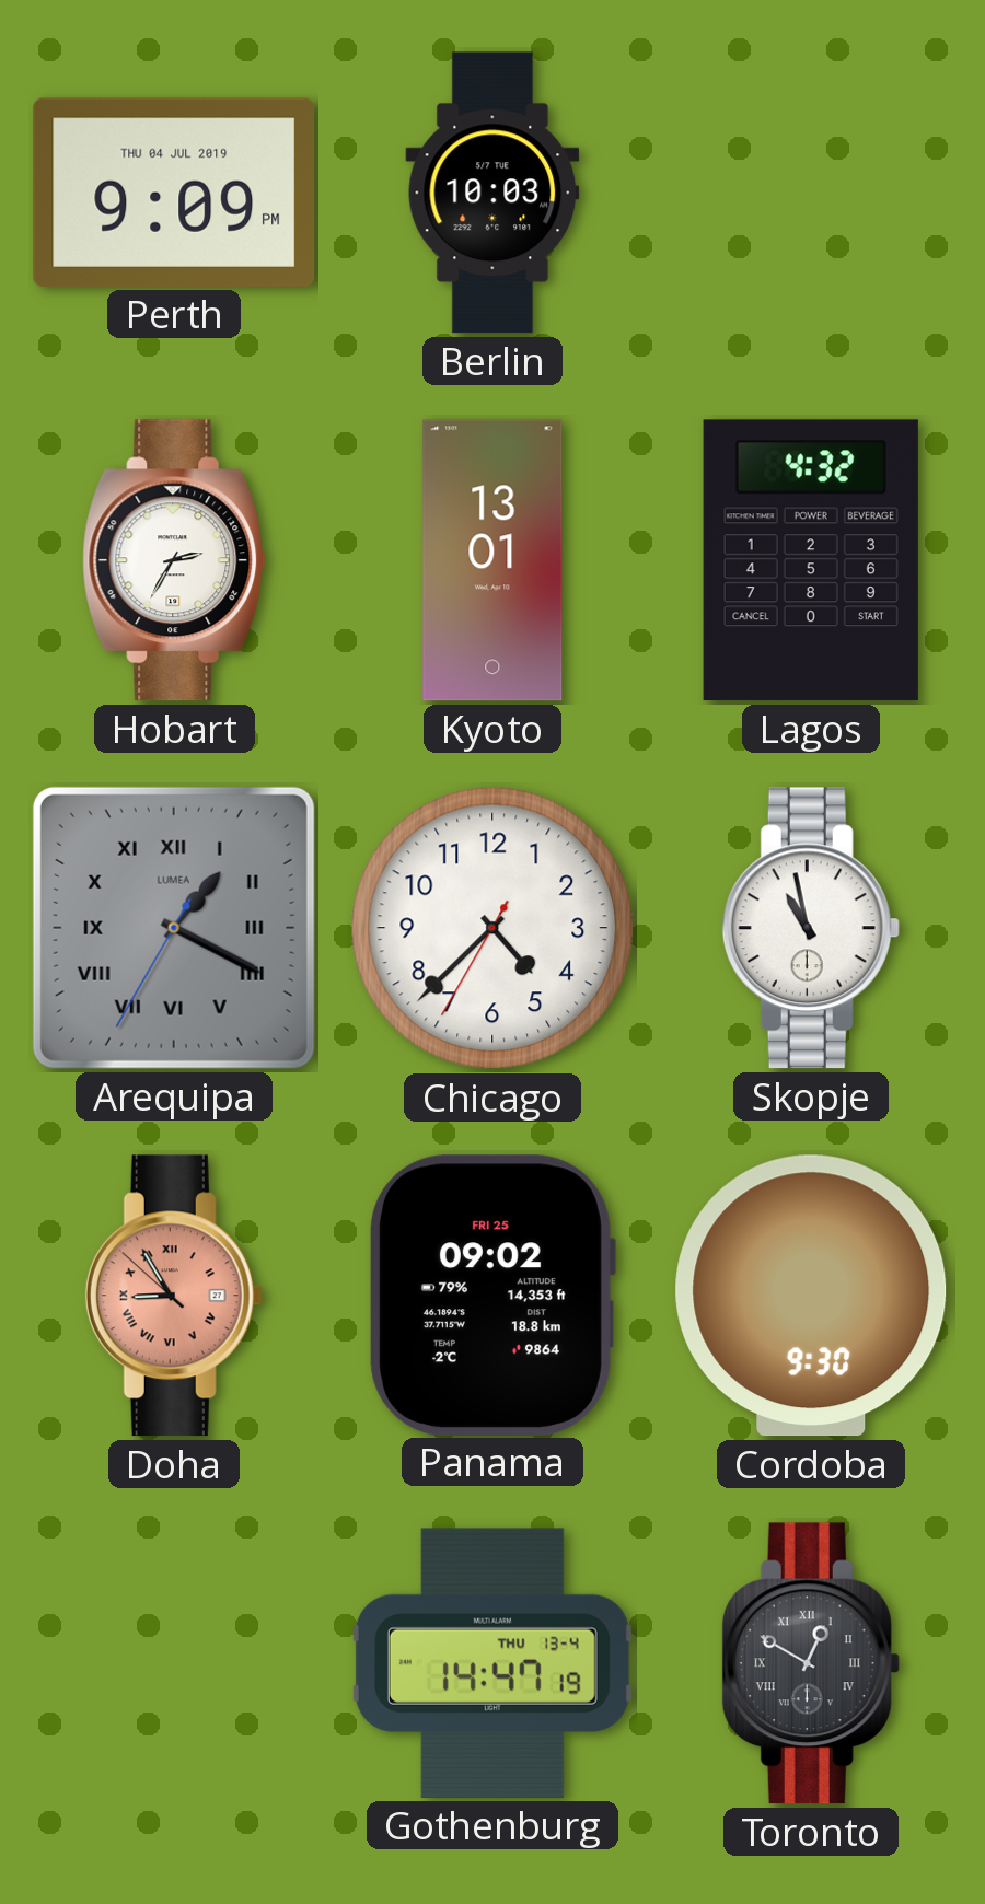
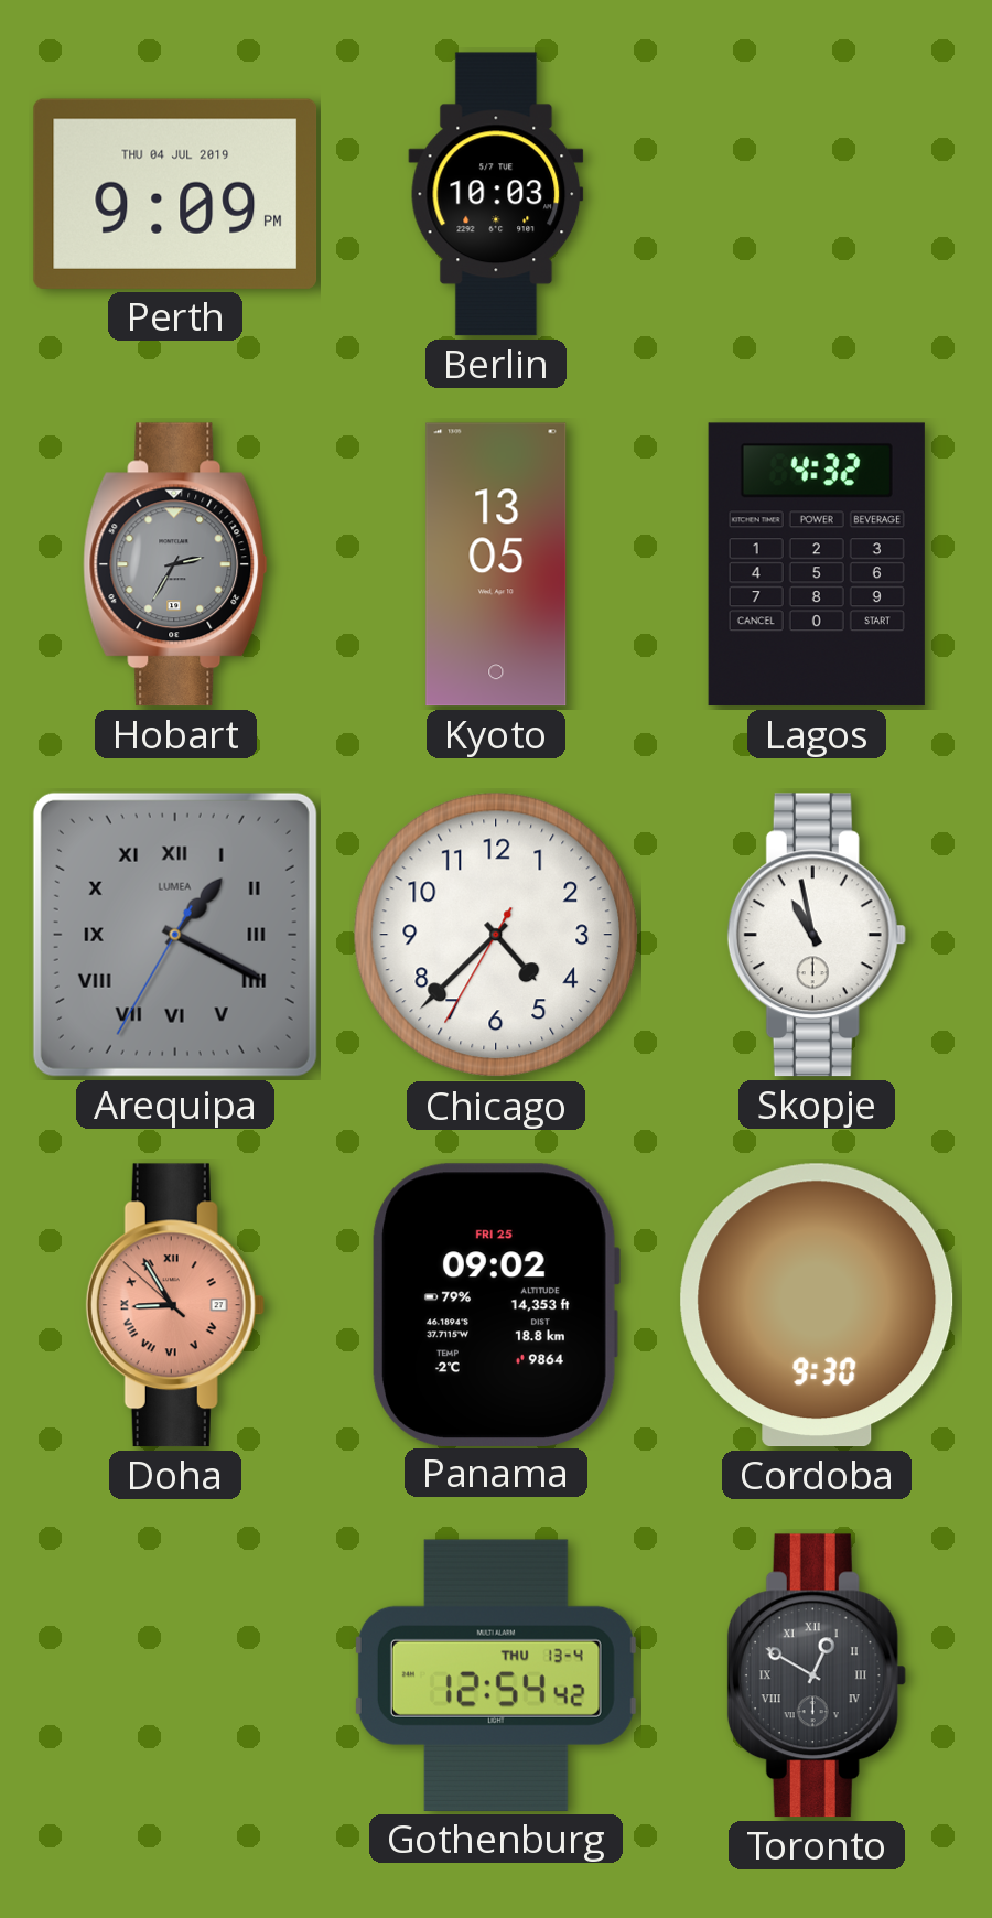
Hobart dial: white -> grey
Kyoto: 13:01 -> 13:05
Gothenburg: 14:47 -> 12:54
